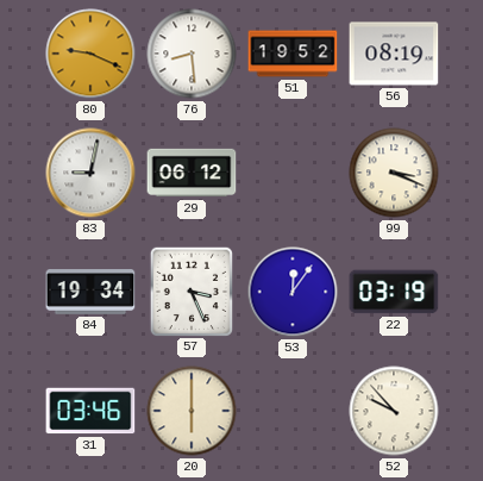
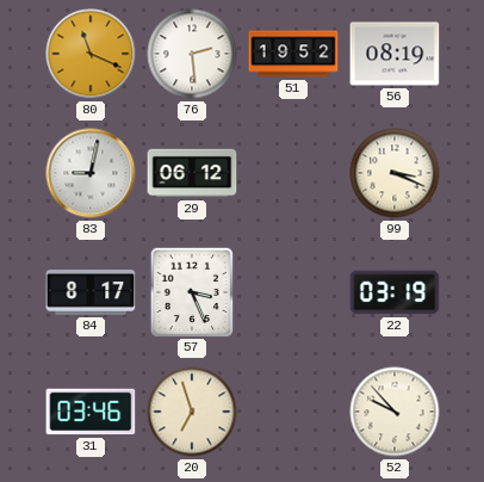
80: 9:19 -> 11:19
76: 8:29 -> 2:29
84: 19:34 -> 8:17
53: 12:06 -> none
20: 6:00 -> 6:57
